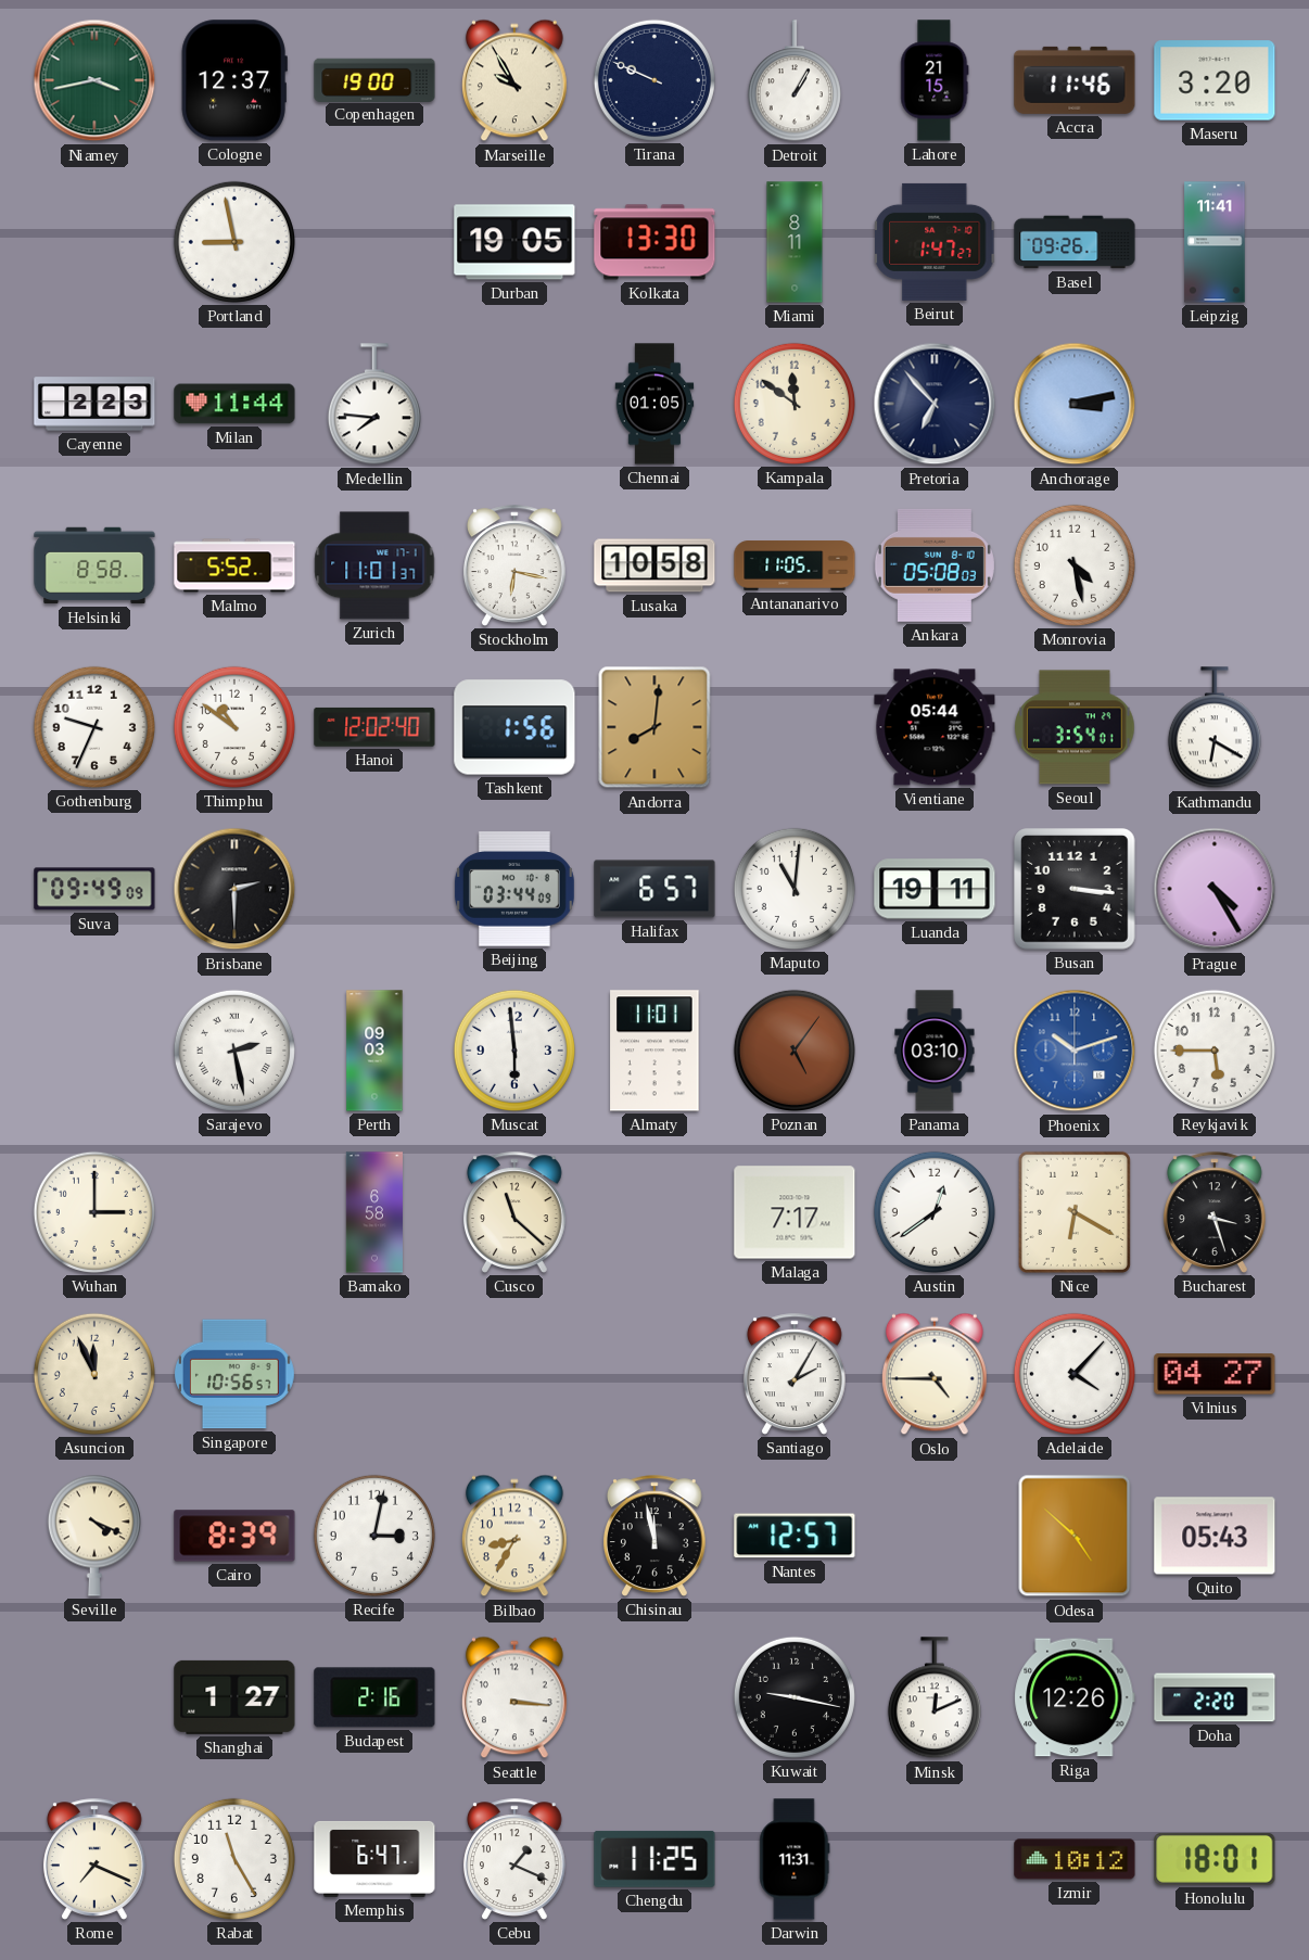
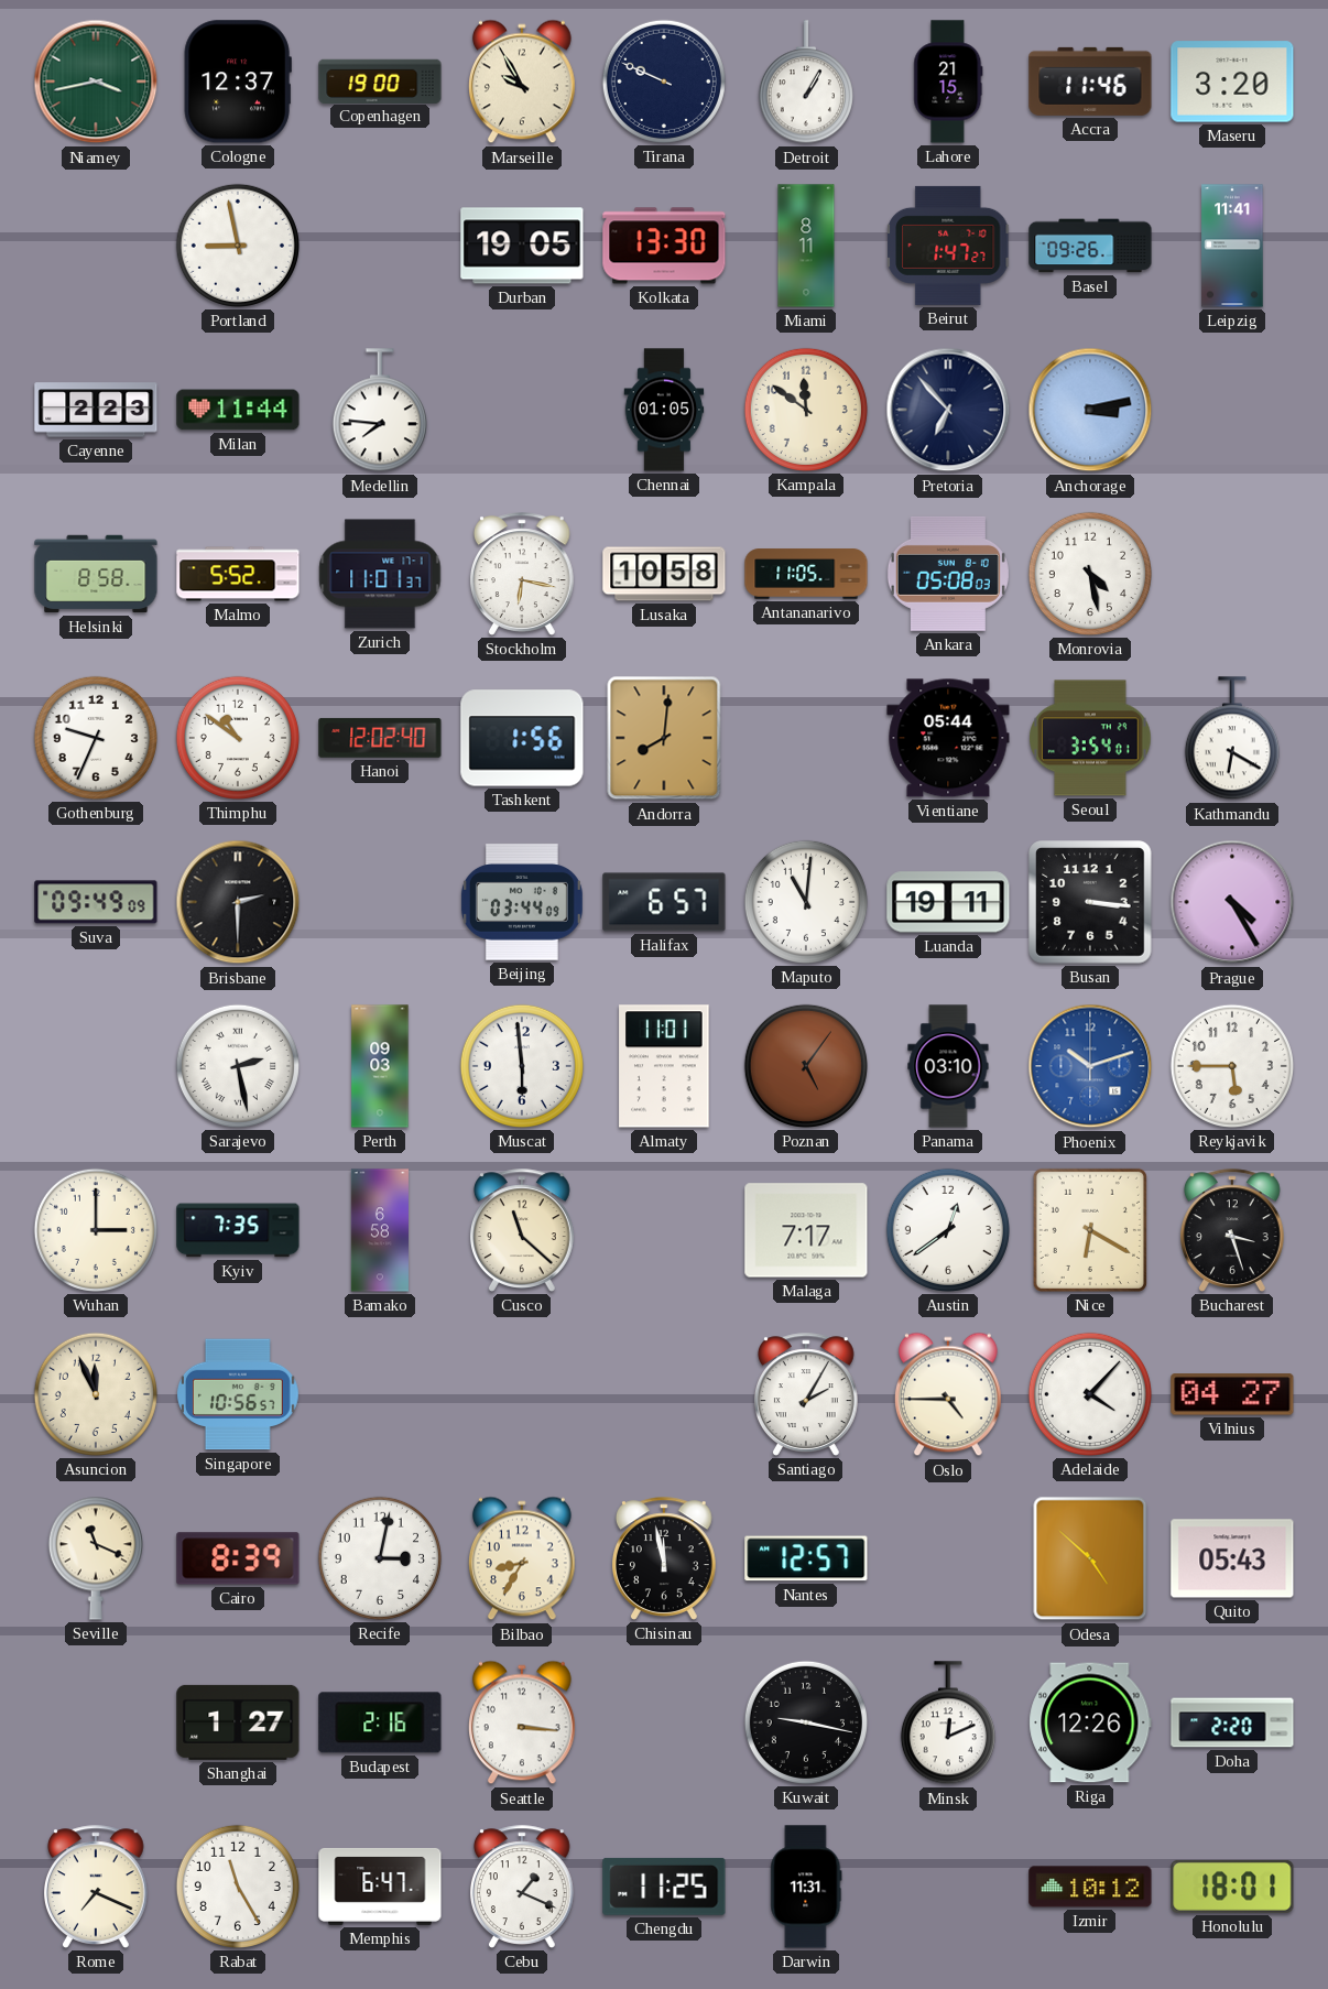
Kyiv: none -> 7:35
Seville: 4:19 -> 11:19
